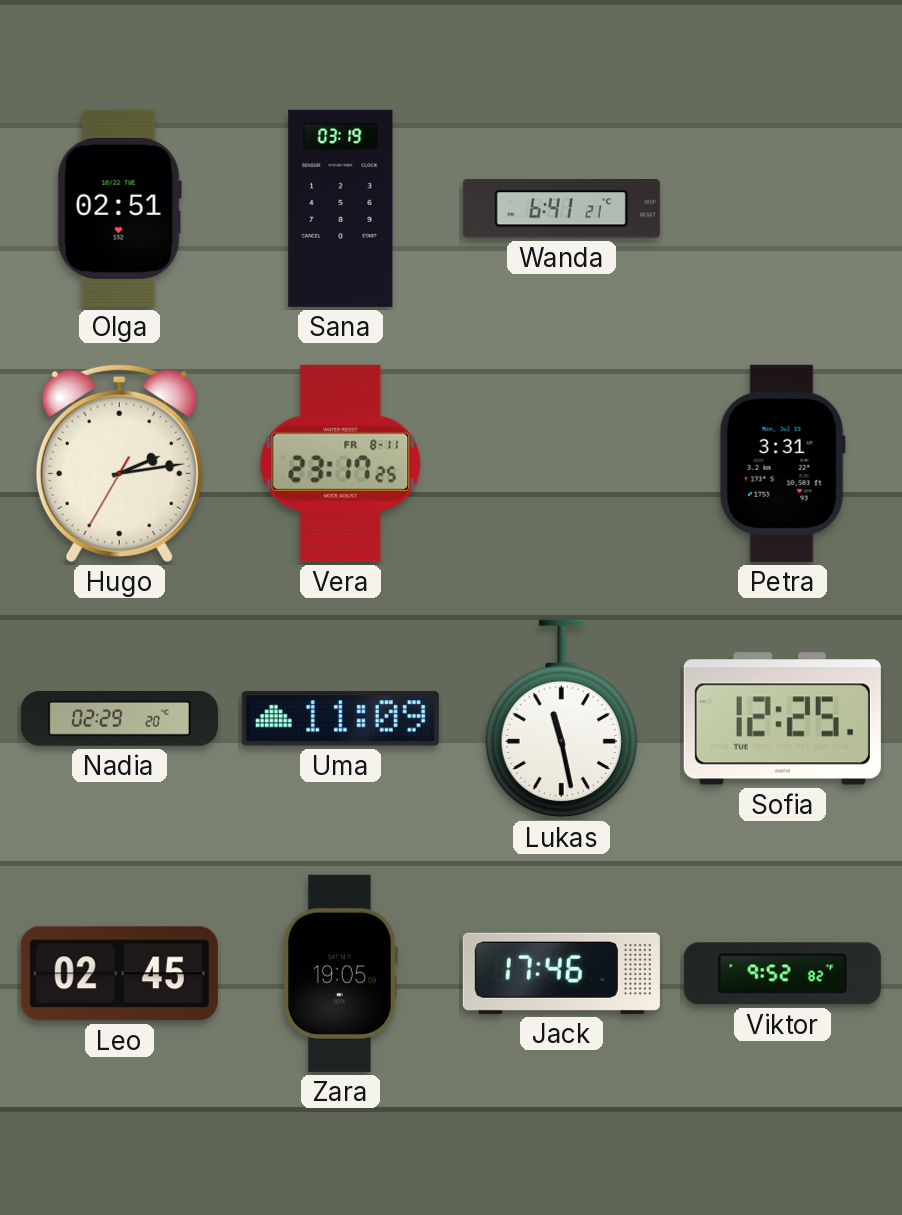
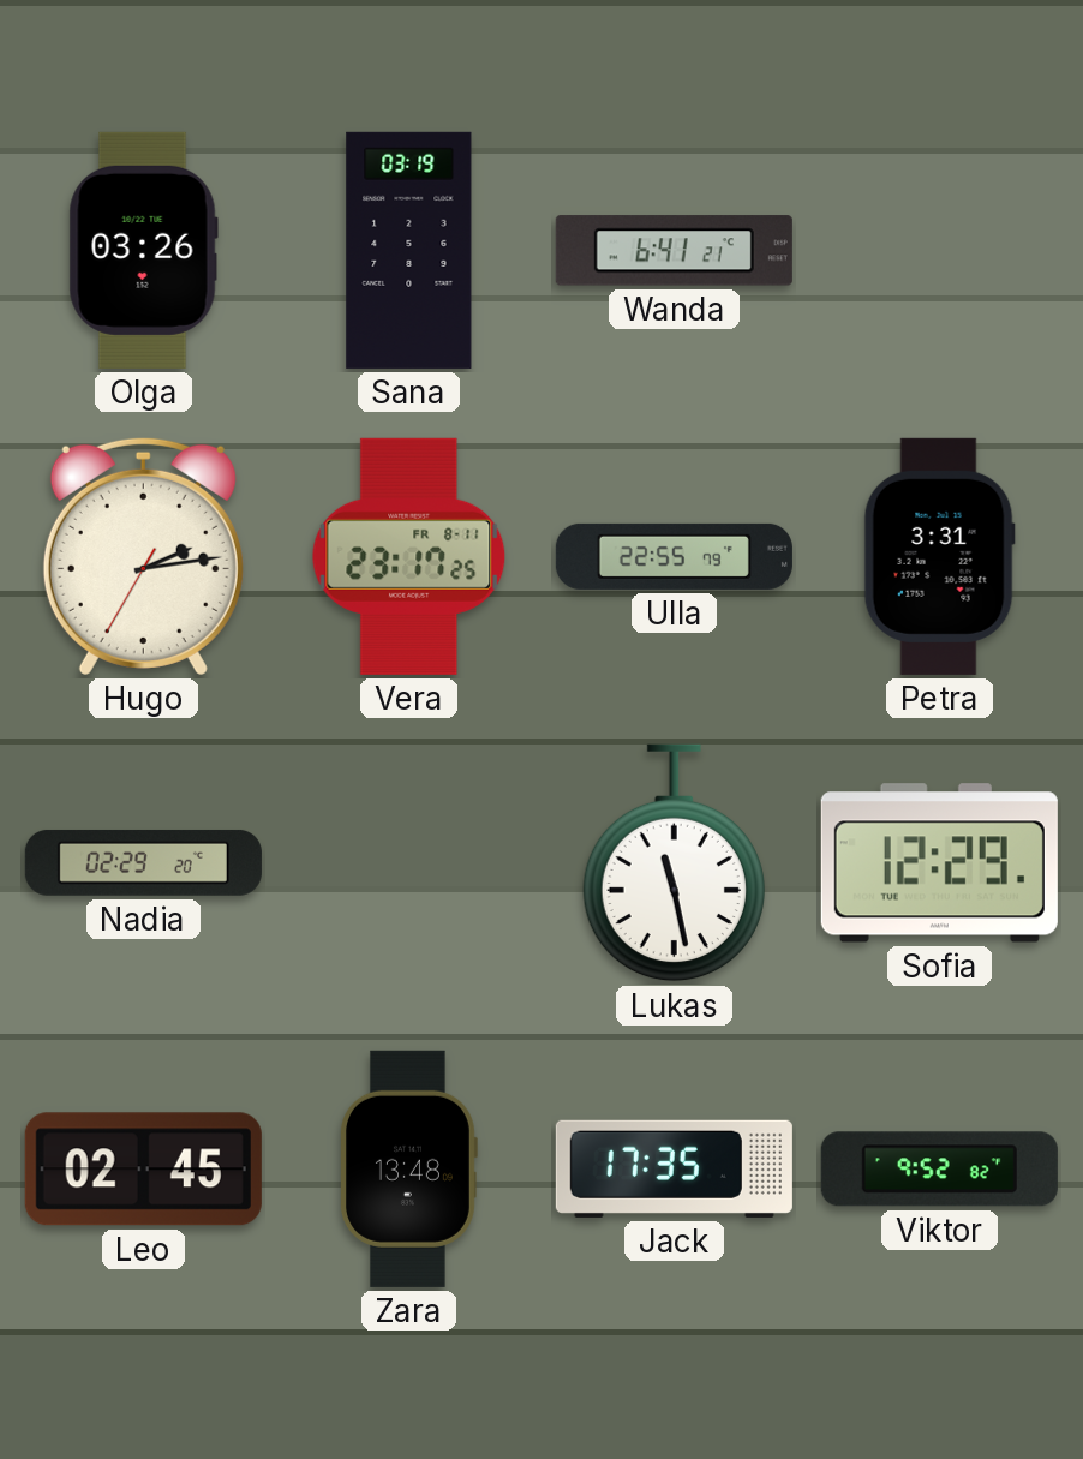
Olga: 02:51 -> 03:26
Ulla: none -> 22:55
Uma: 11:09 -> none
Sofia: 12:25 -> 12:29
Zara: 19:05 -> 13:48
Jack: 17:46 -> 17:35
